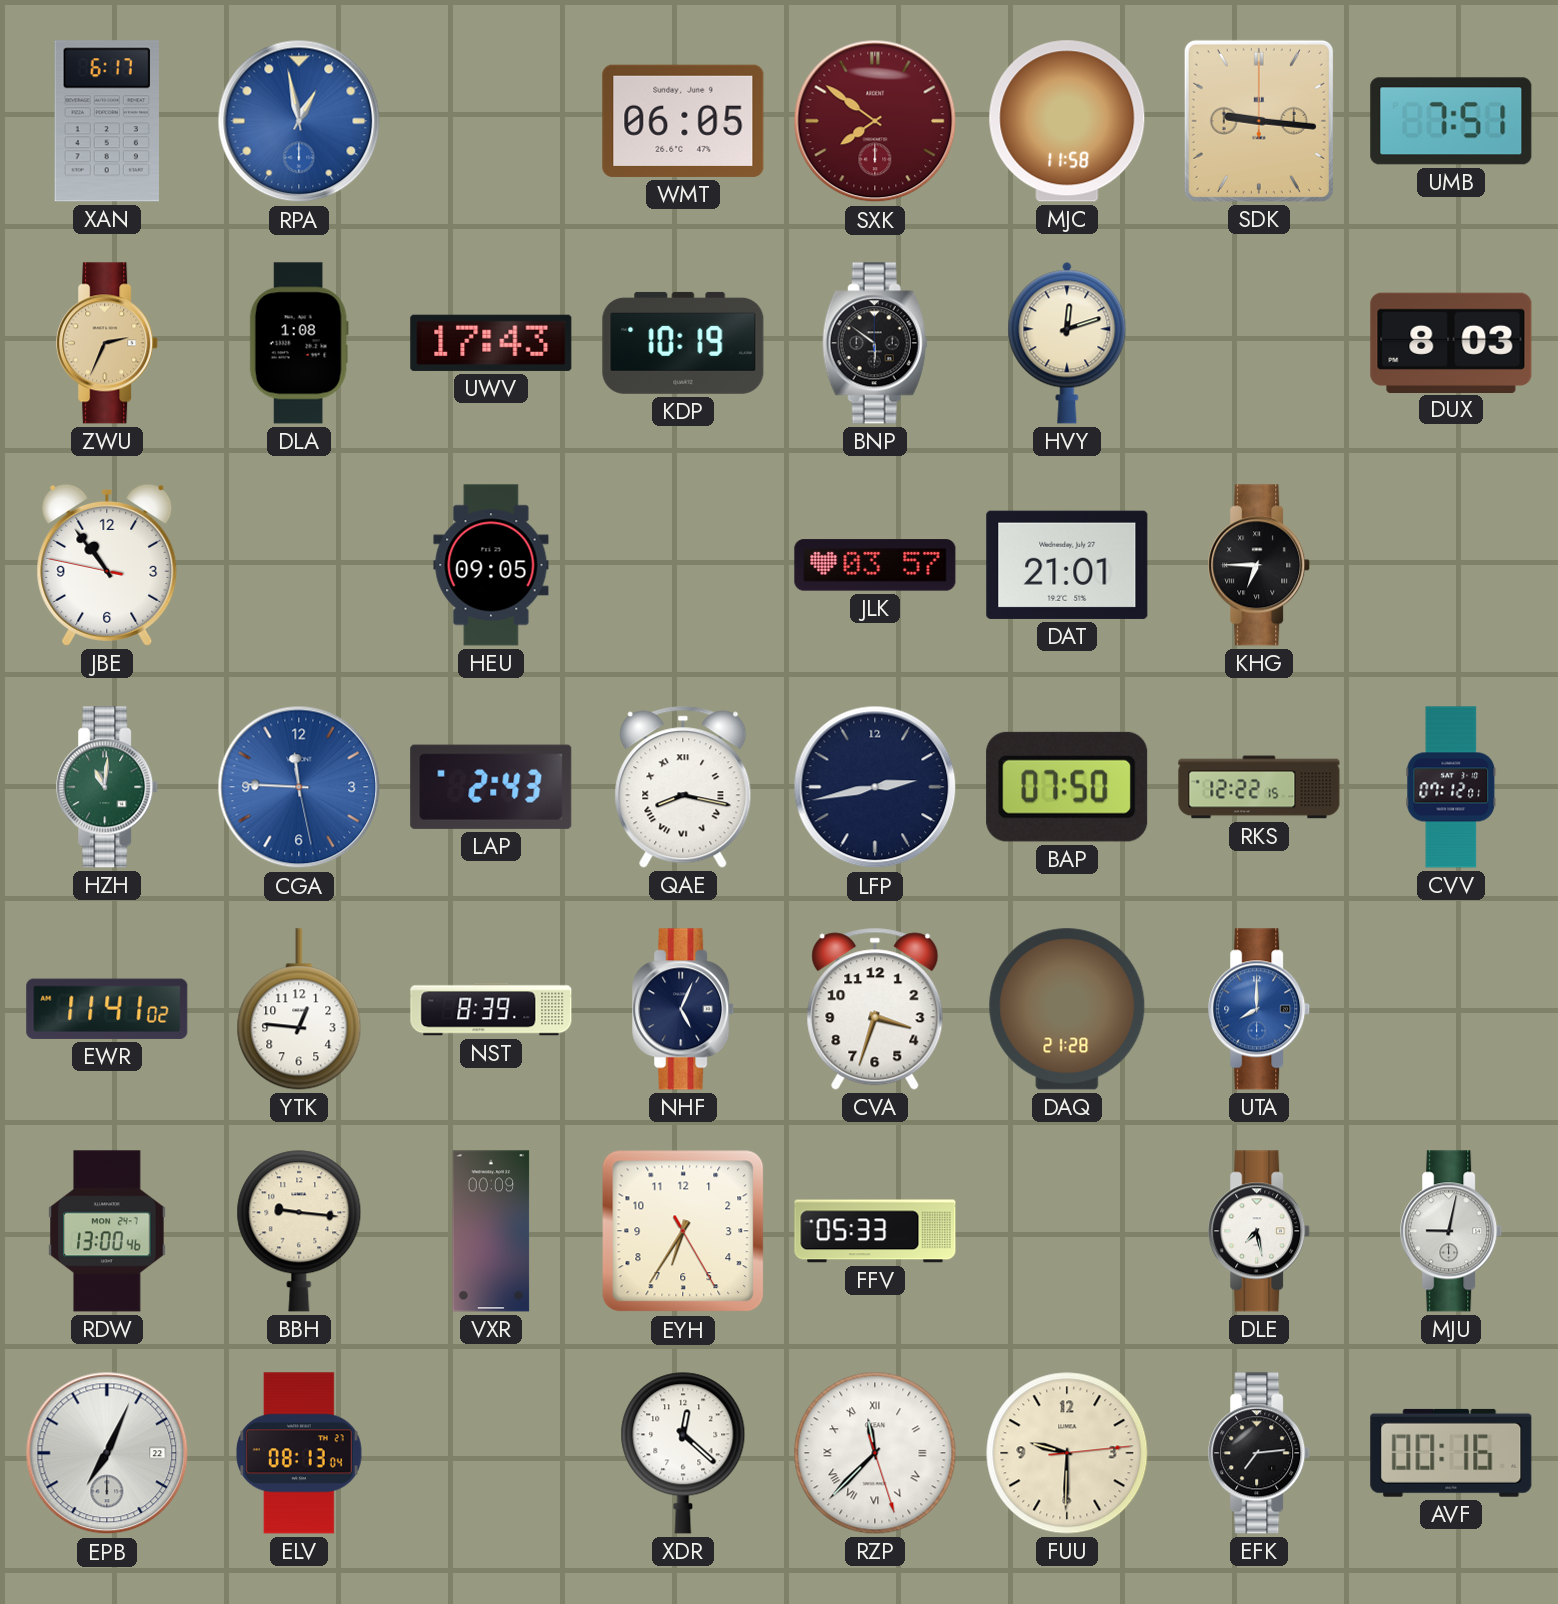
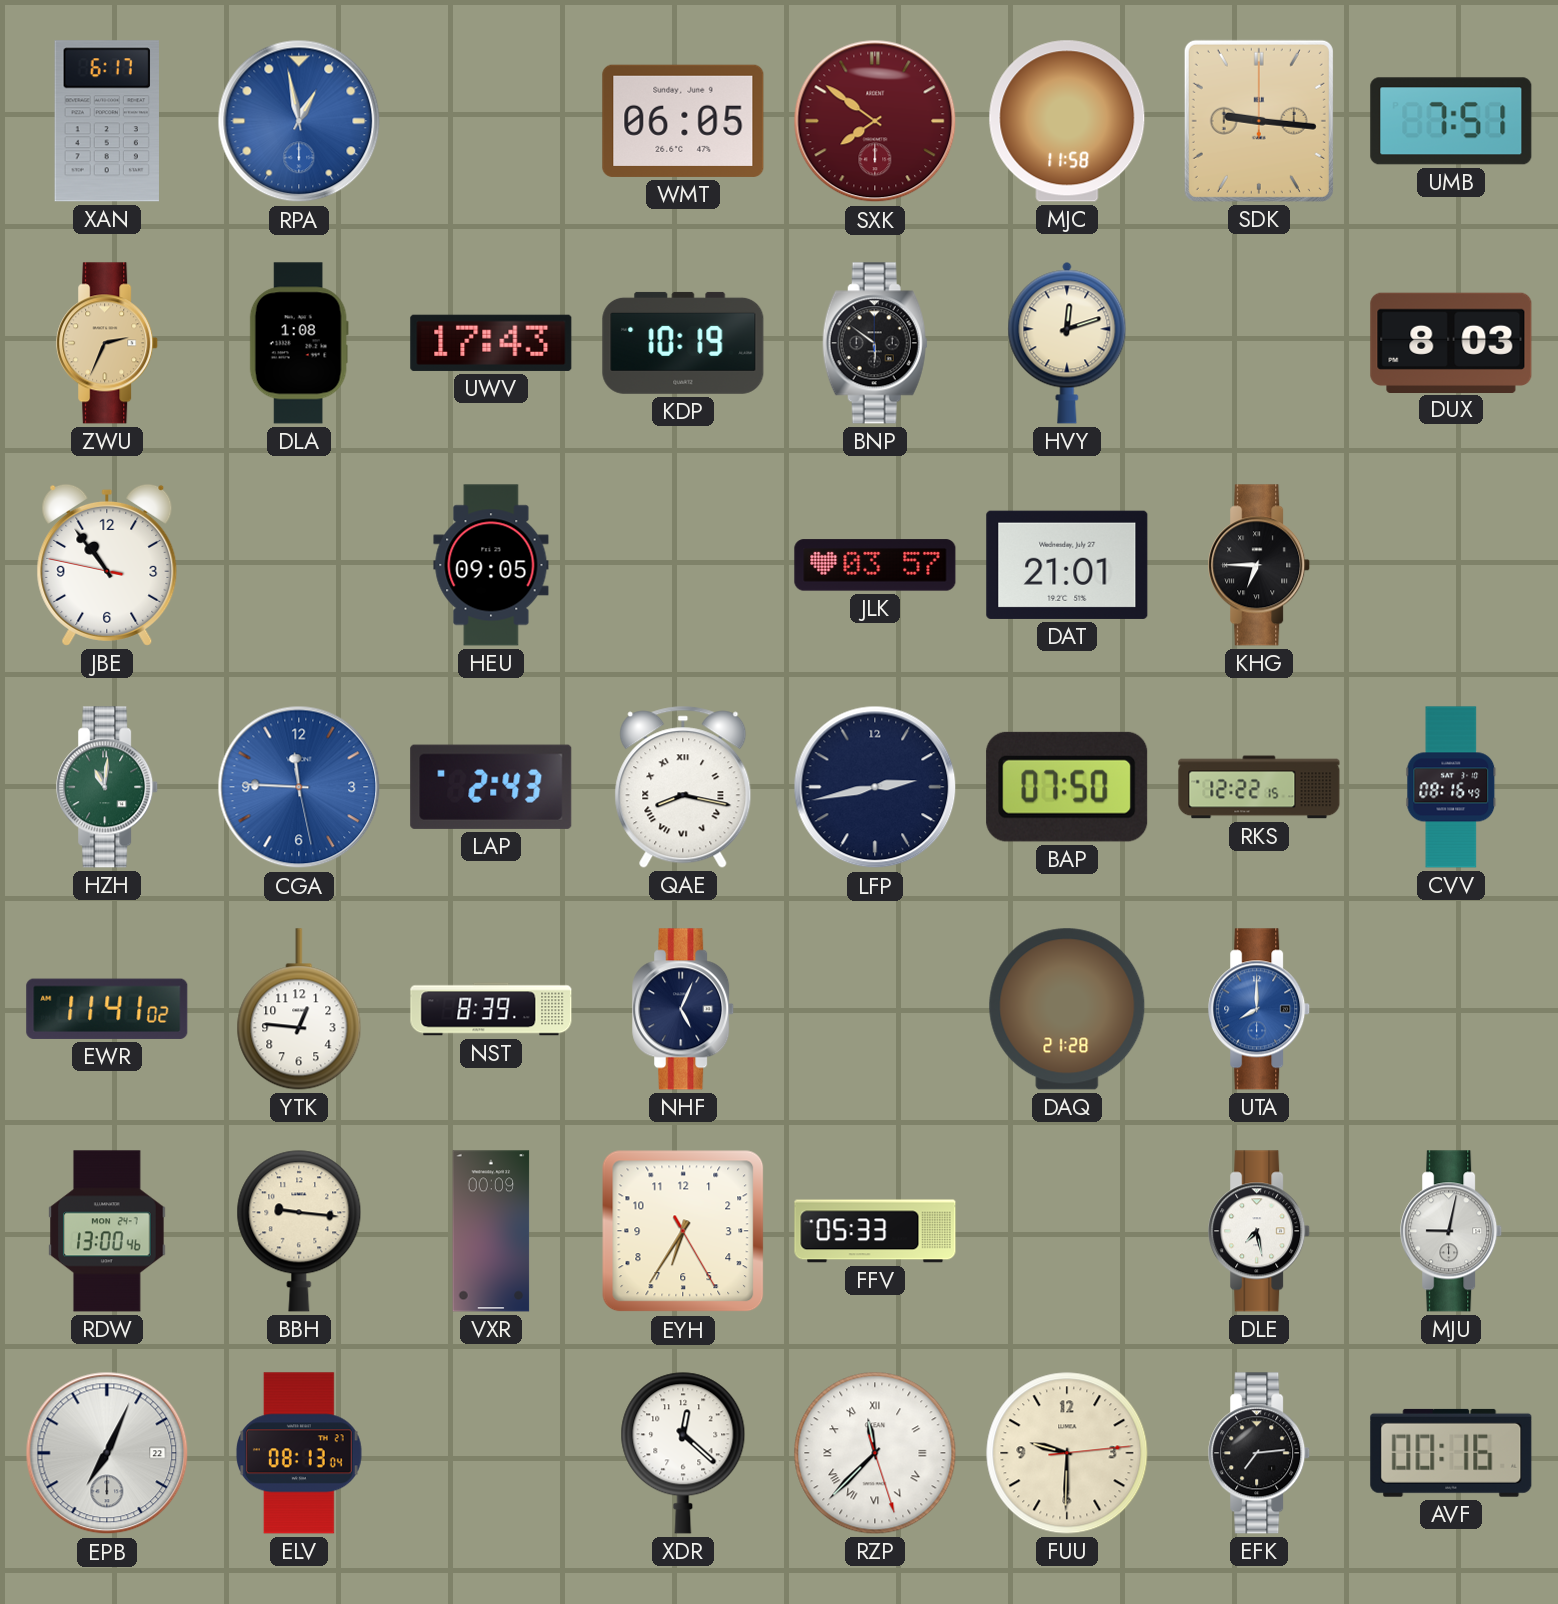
CVV: 07:12 -> 08:16
CVA: 3:33 -> none
